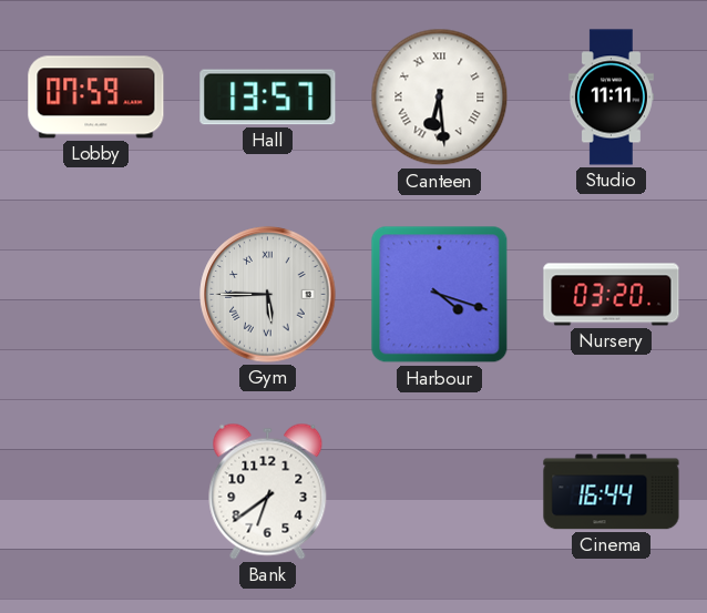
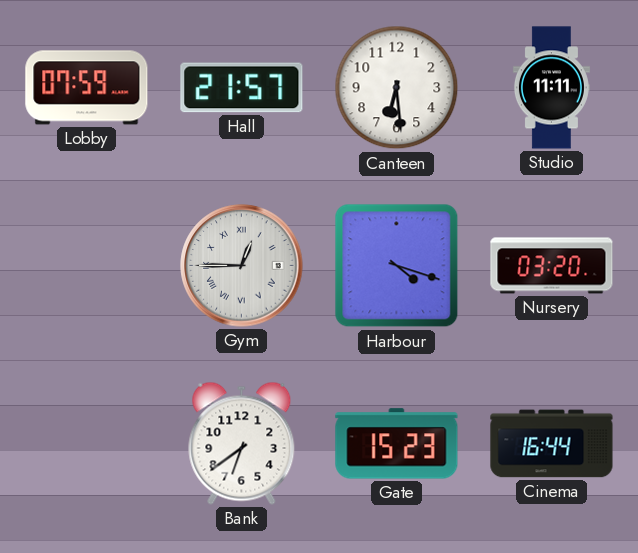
Hall: 13:57 -> 21:57
Canteen numerals: Roman -> Arabic
Gym: 5:45 -> 12:45
Gate: none -> 15:23
